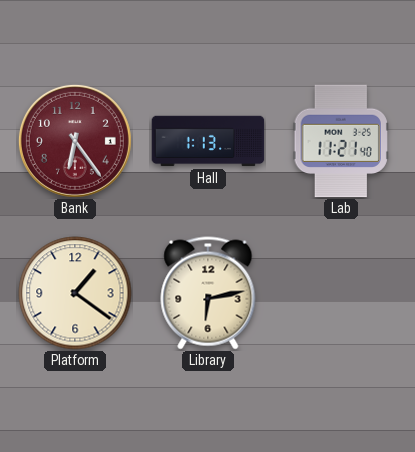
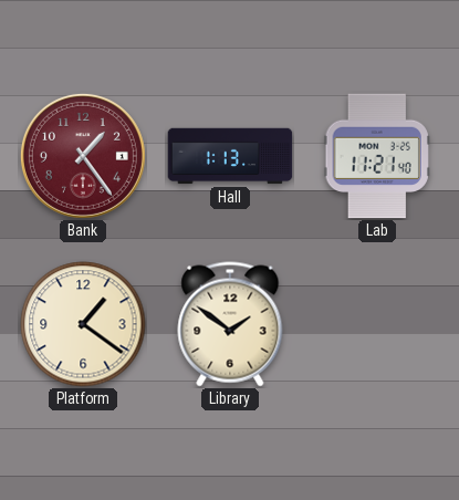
Bank: 6:24 -> 1:24
Library: 6:13 -> 1:51
